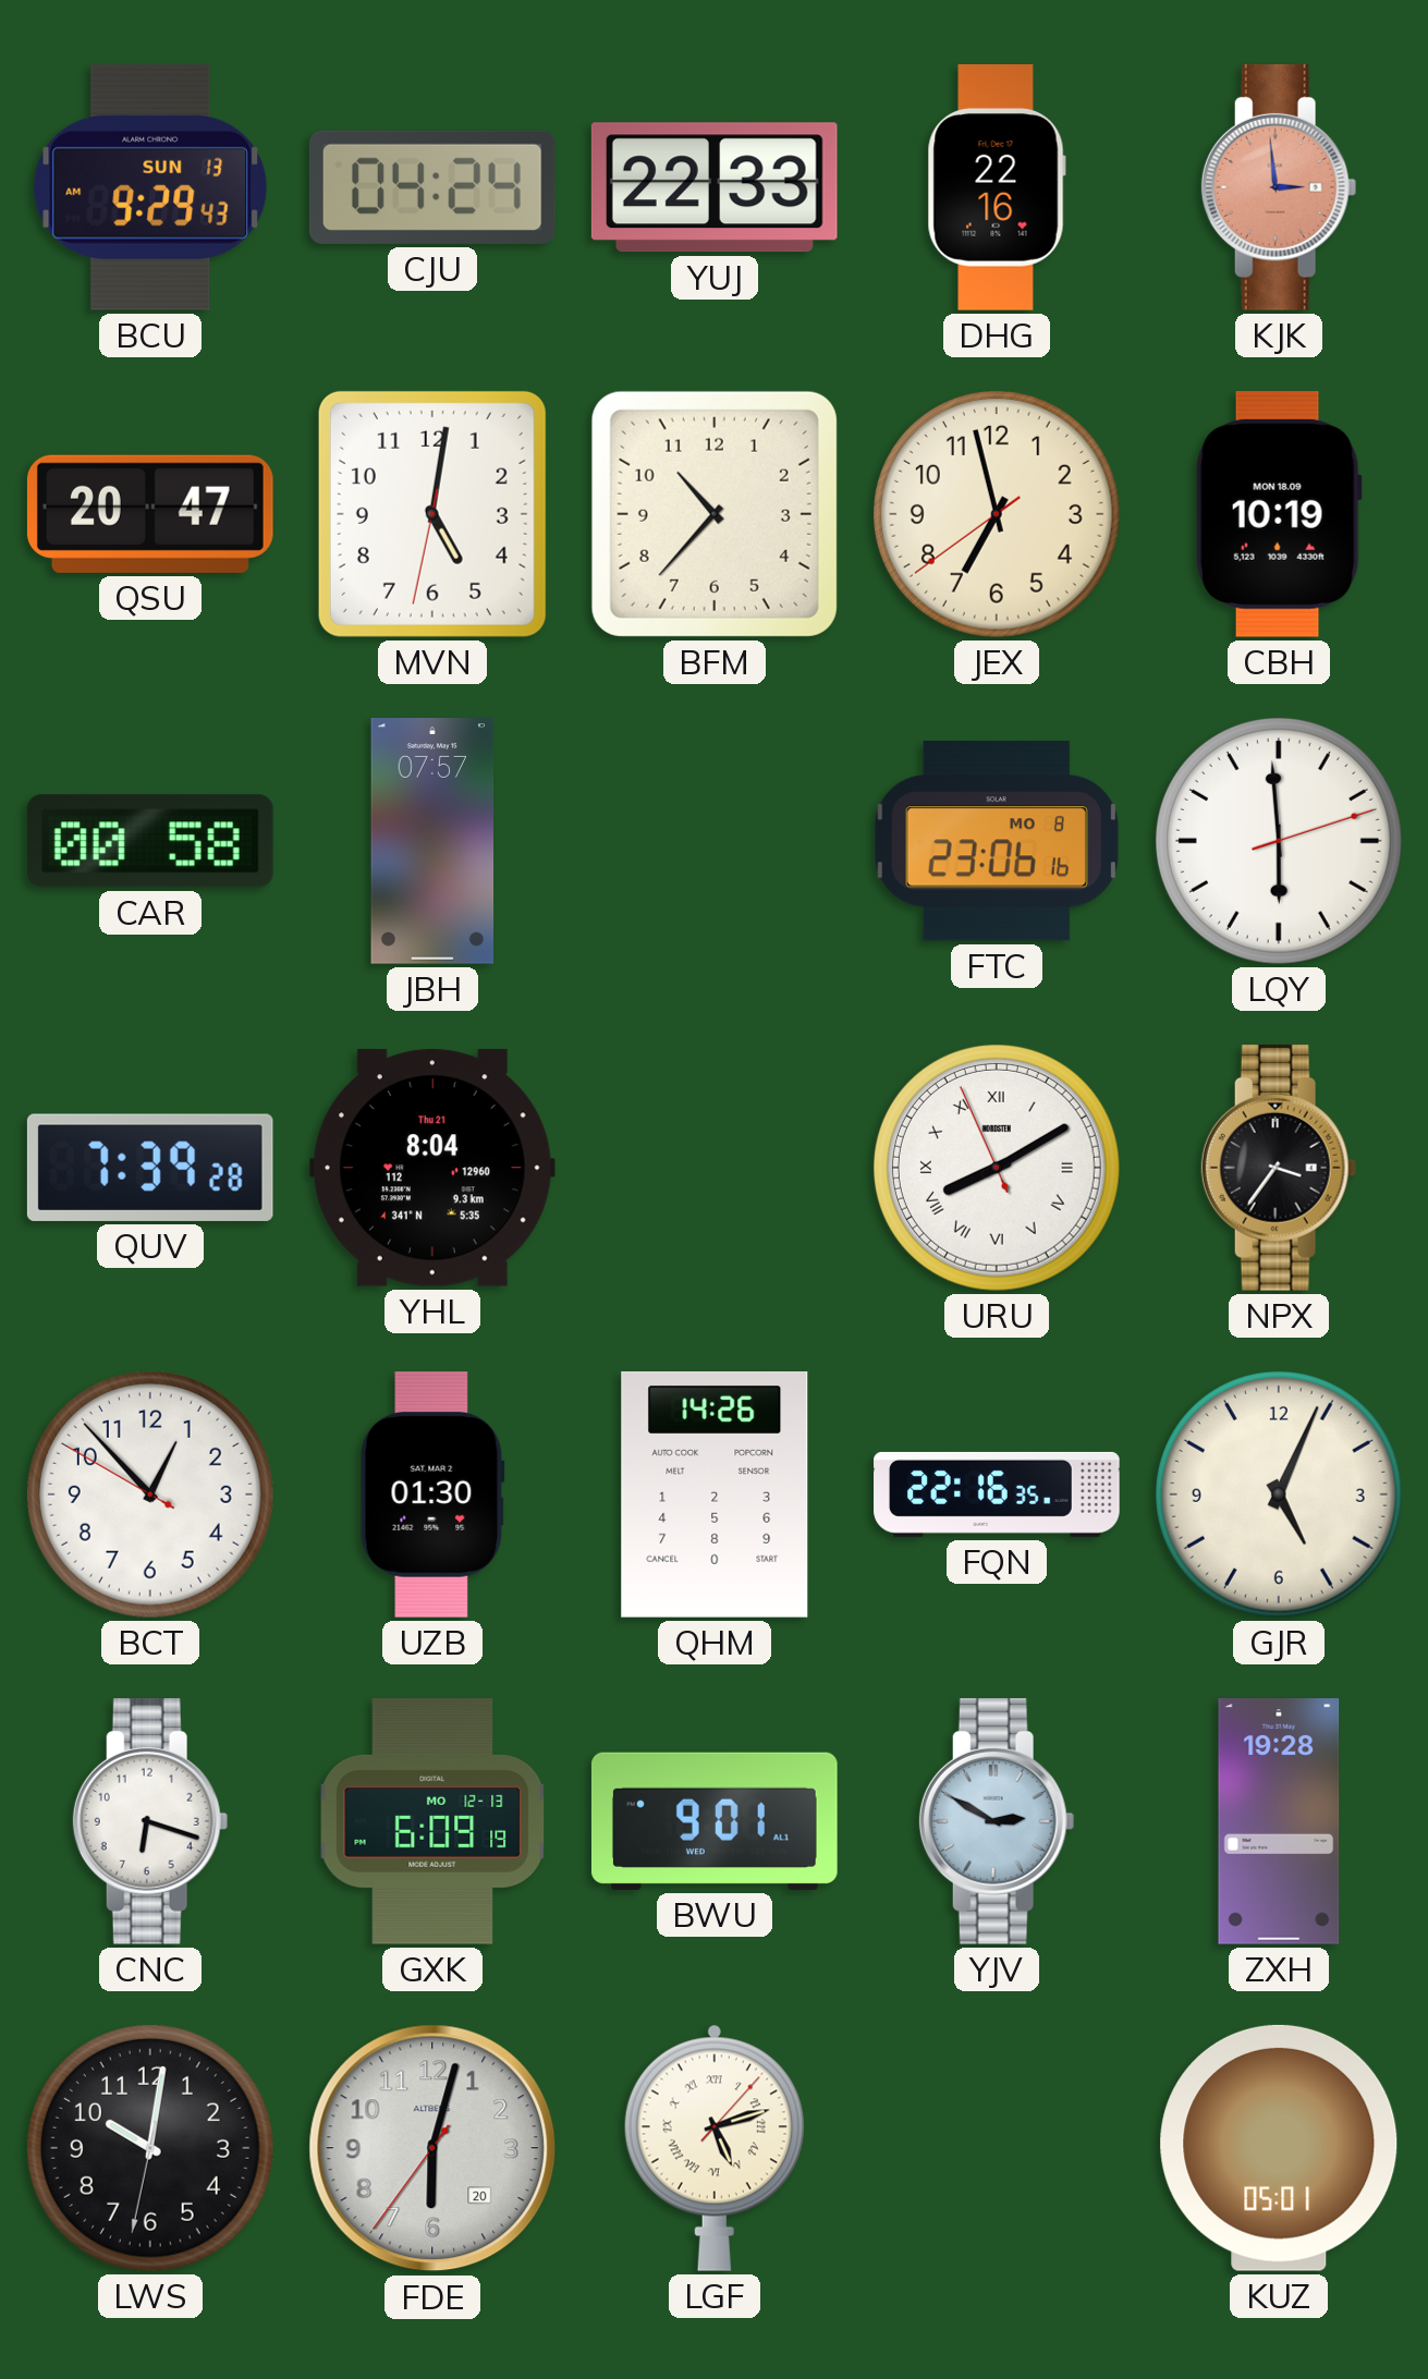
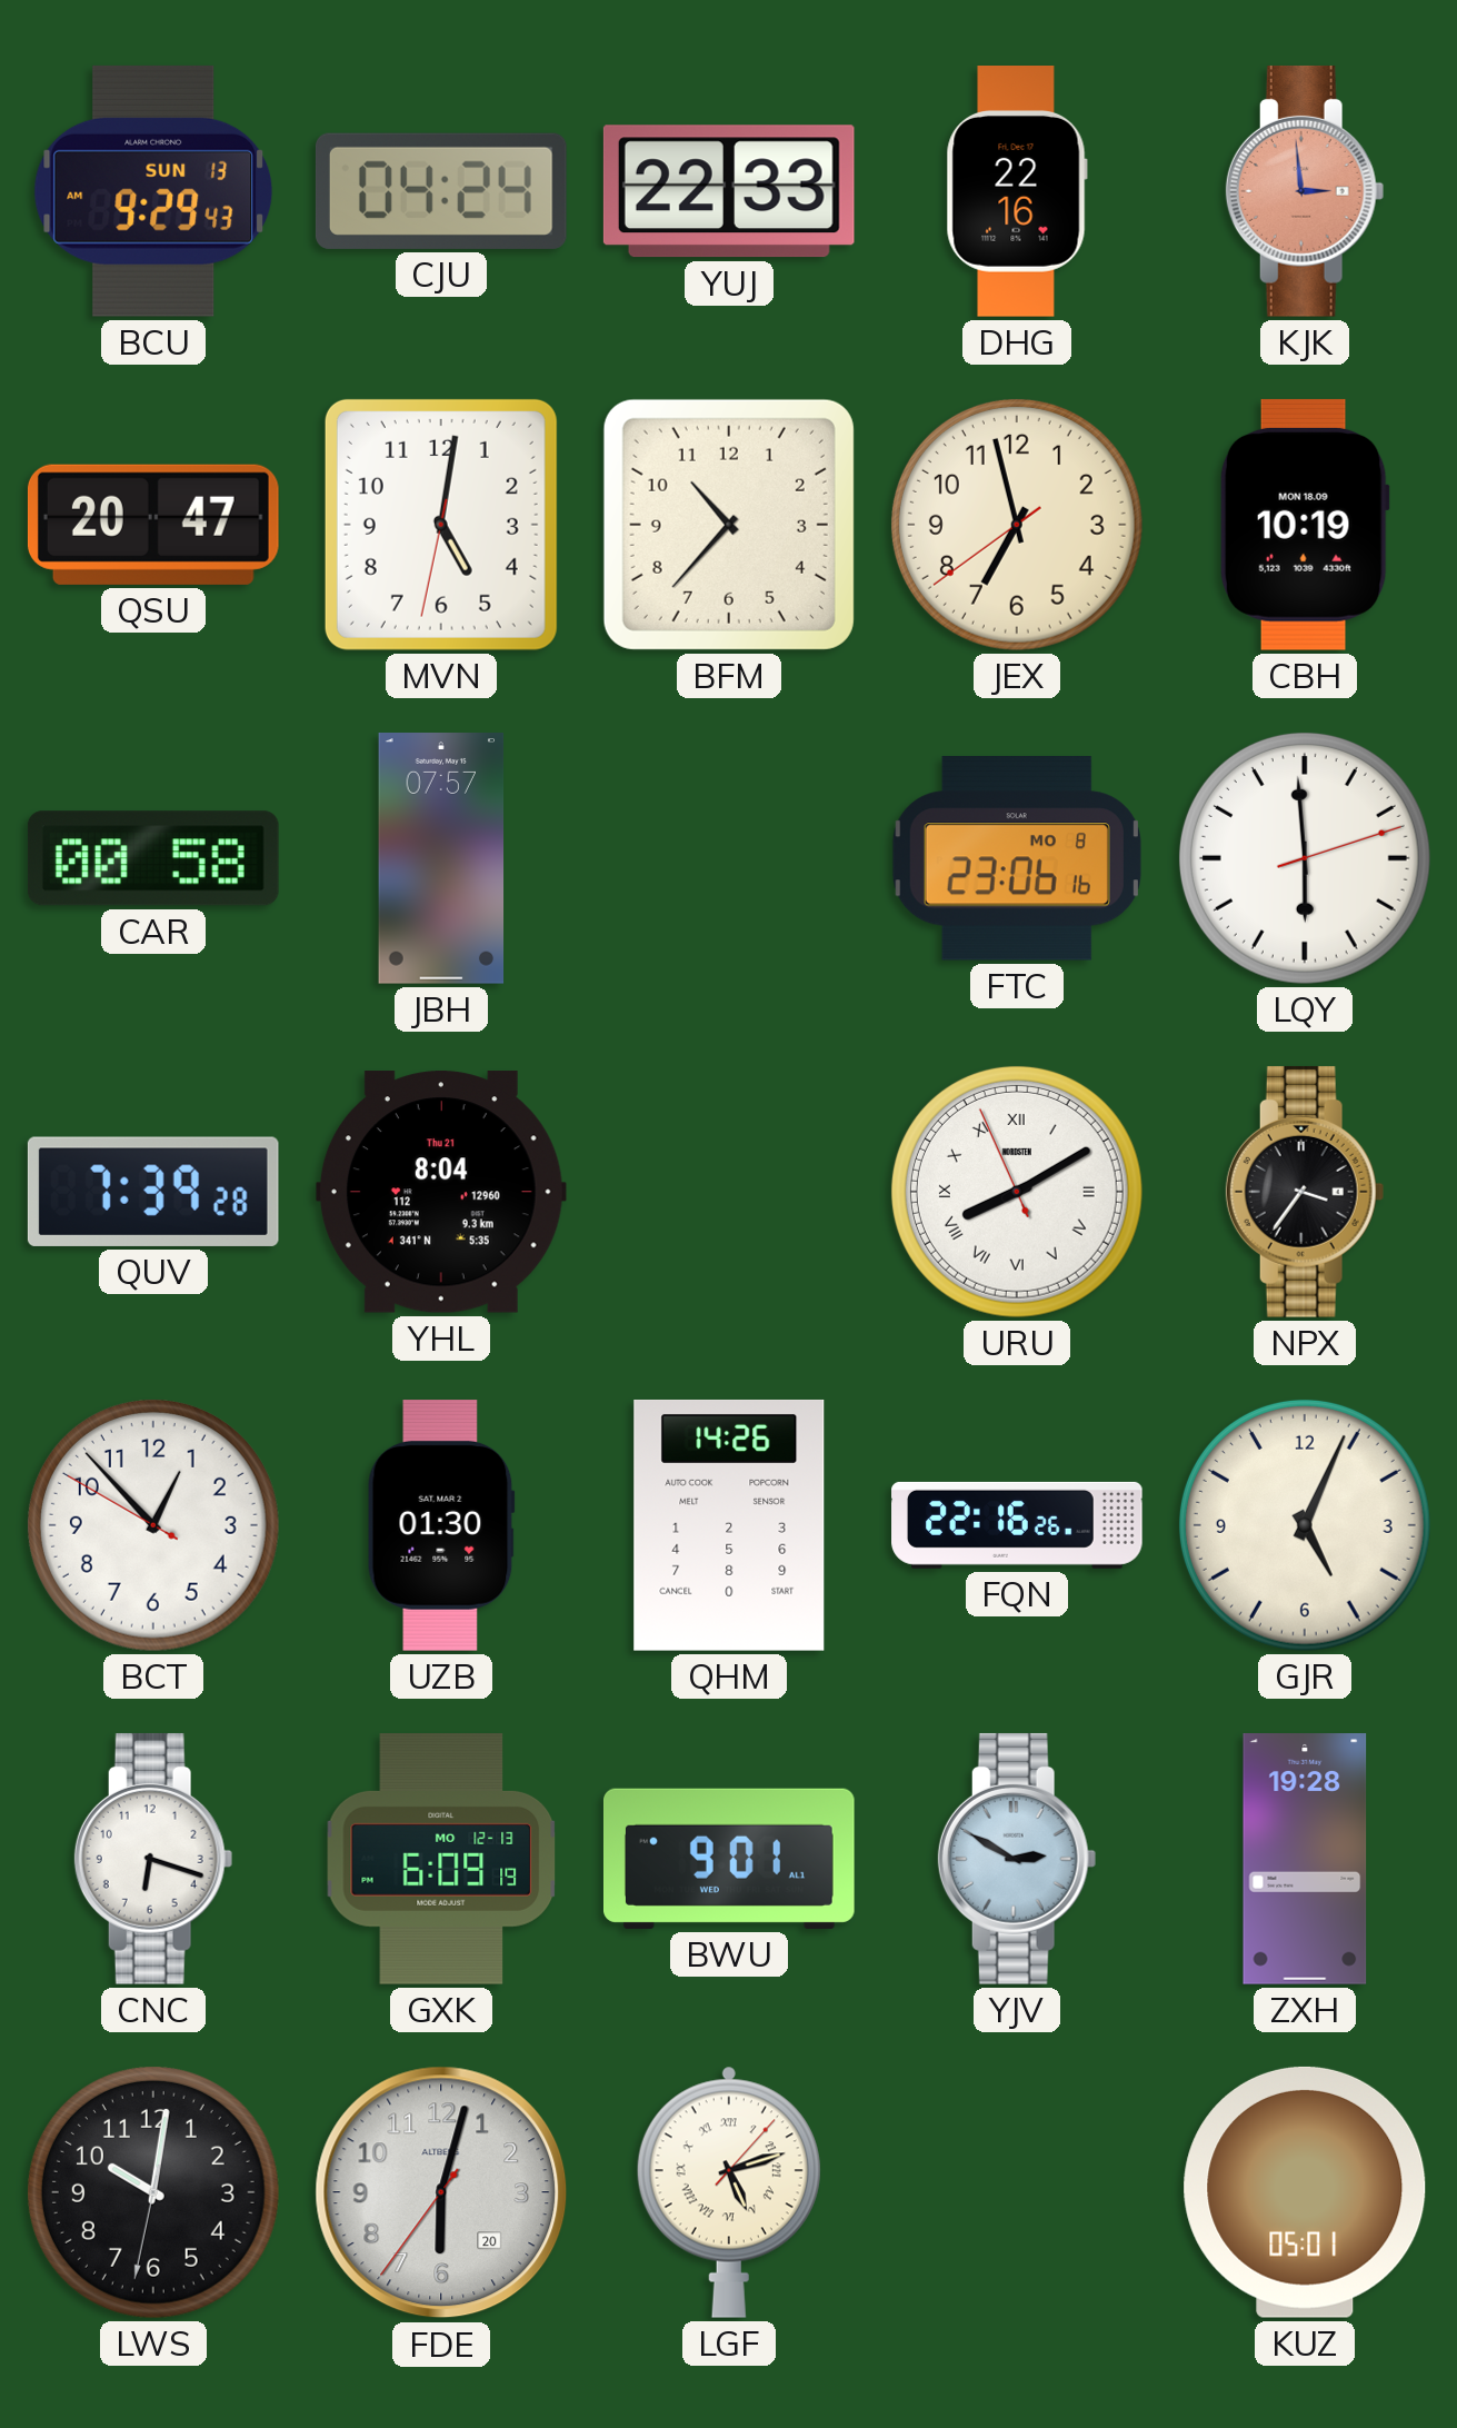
FQN: 22:16:35 -> 22:16:26
